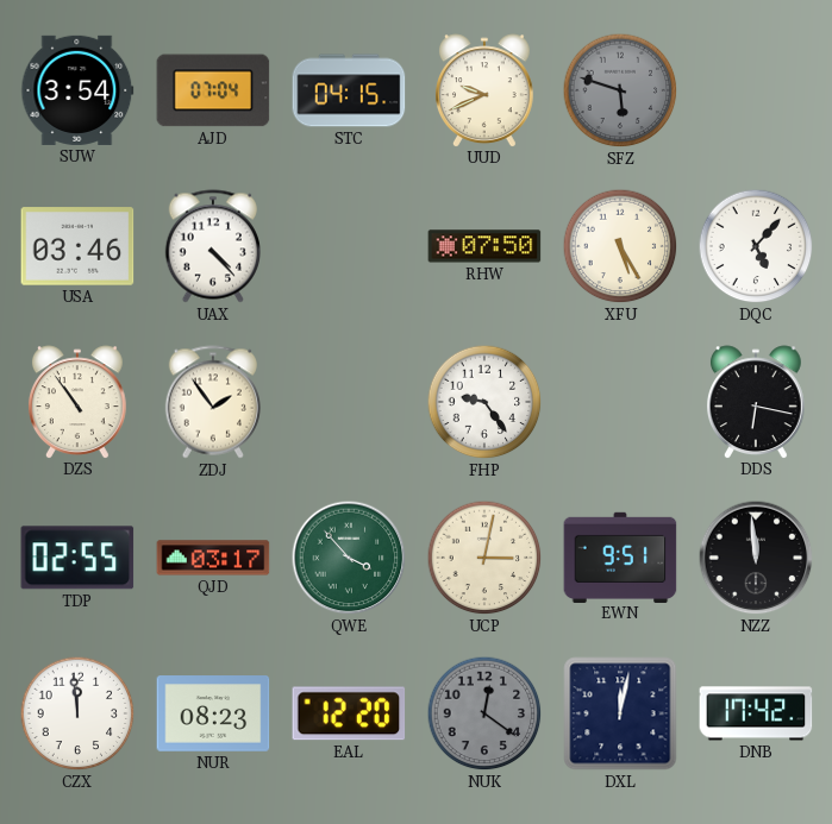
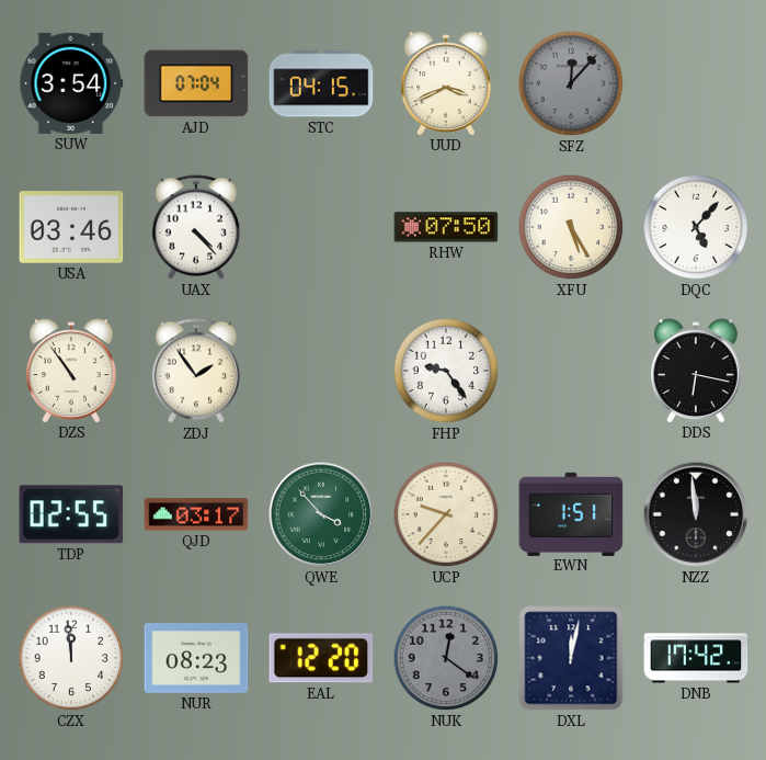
UUD: 9:41 -> 3:41
SFZ: 5:48 -> 12:07
UCP: 3:02 -> 9:37
EWN: 9:51 -> 1:51
